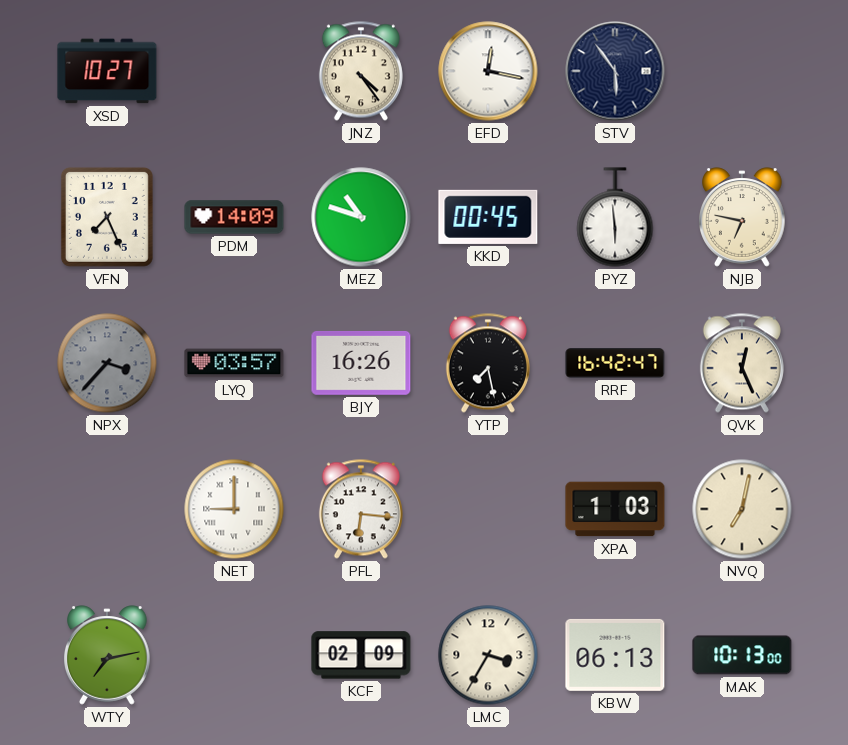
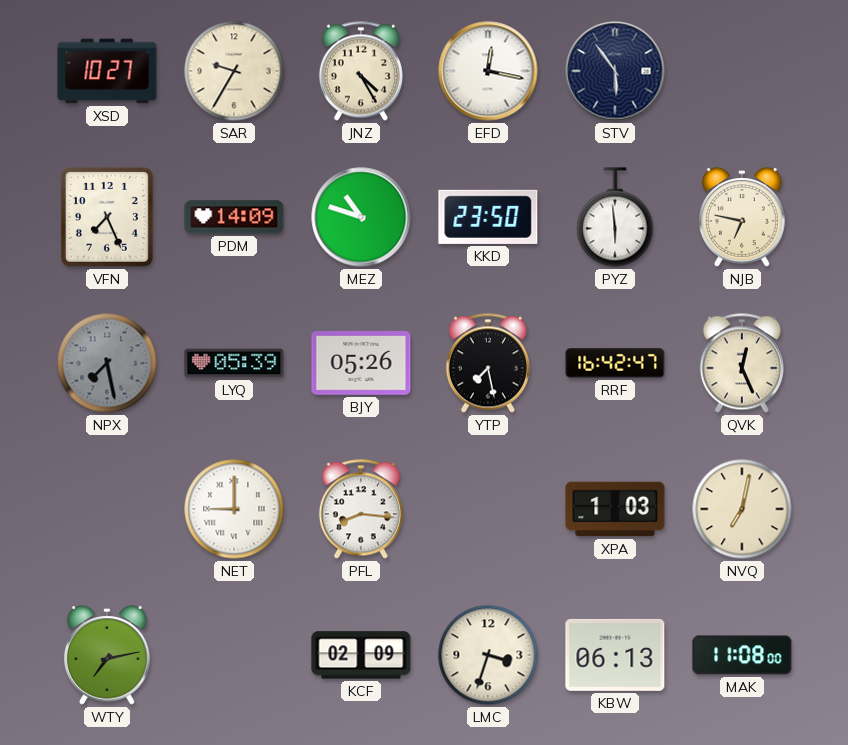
SAR: none -> 9:35
JNZ: 4:24 -> 4:25
KKD: 00:45 -> 23:50
NPX: 3:37 -> 7:28
LYQ: 03:57 -> 05:39
BJY: 16:26 -> 05:26
PFL: 6:16 -> 8:16
LMC: 3:35 -> 3:33
MAK: 10:13 -> 11:08
